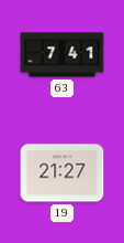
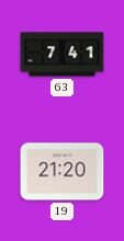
19: 21:27 -> 21:20
